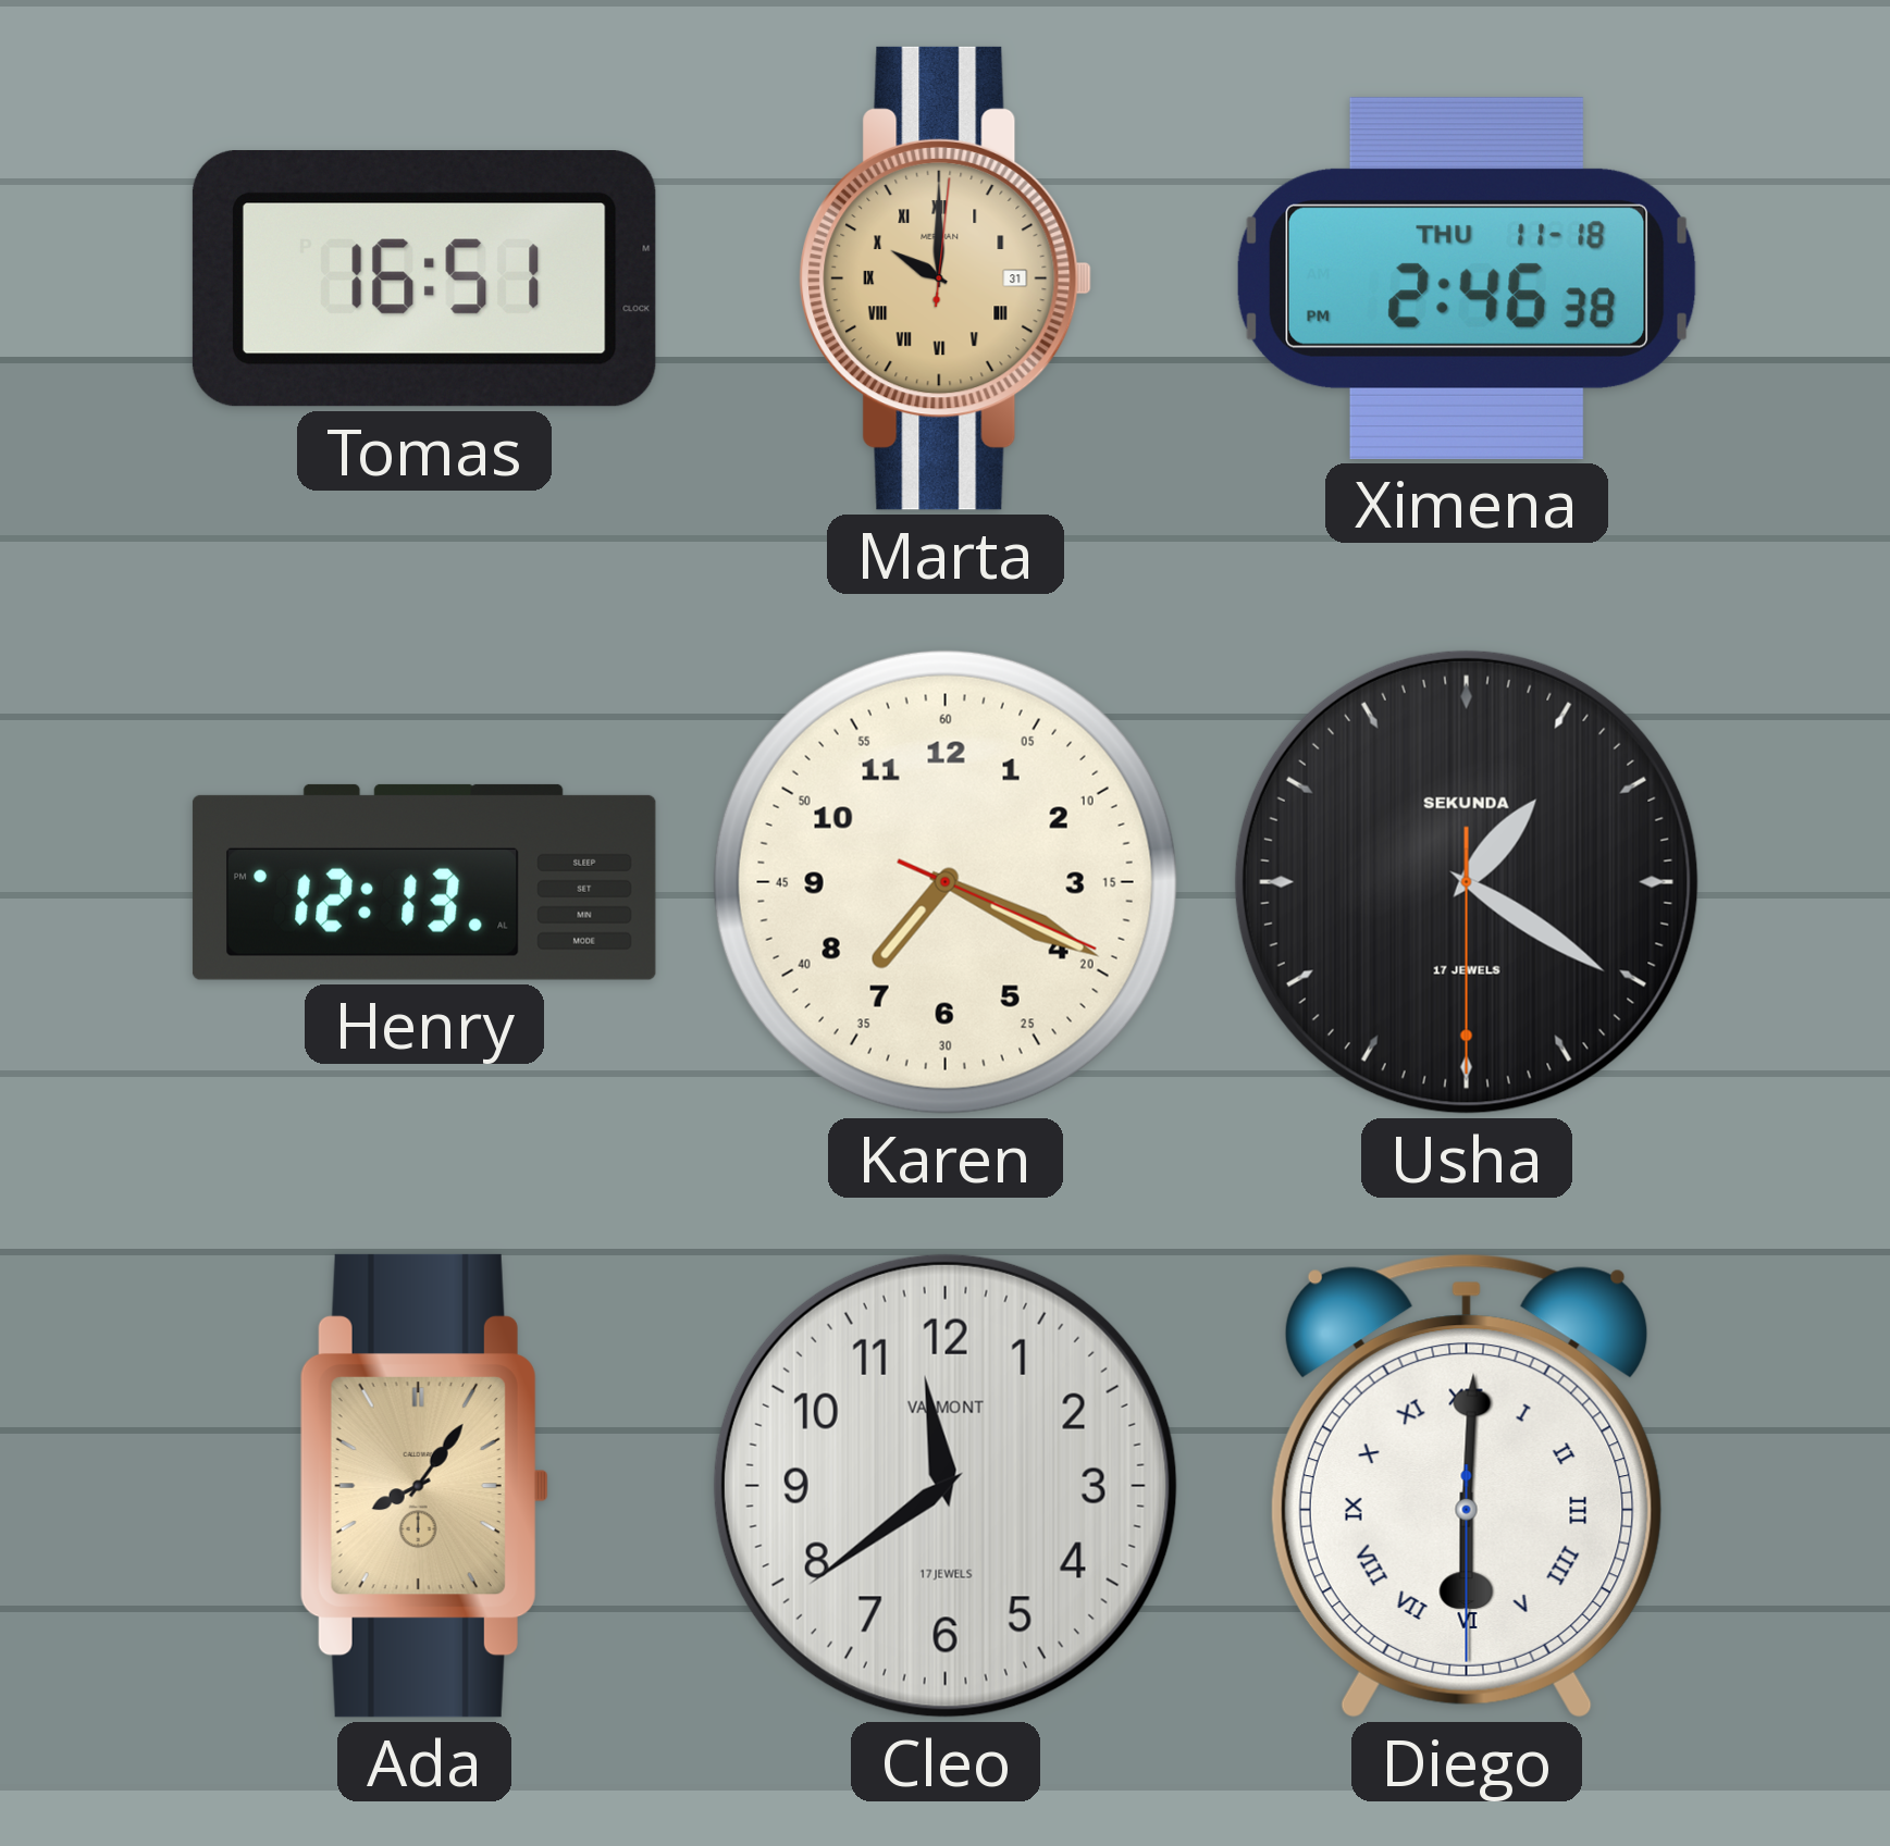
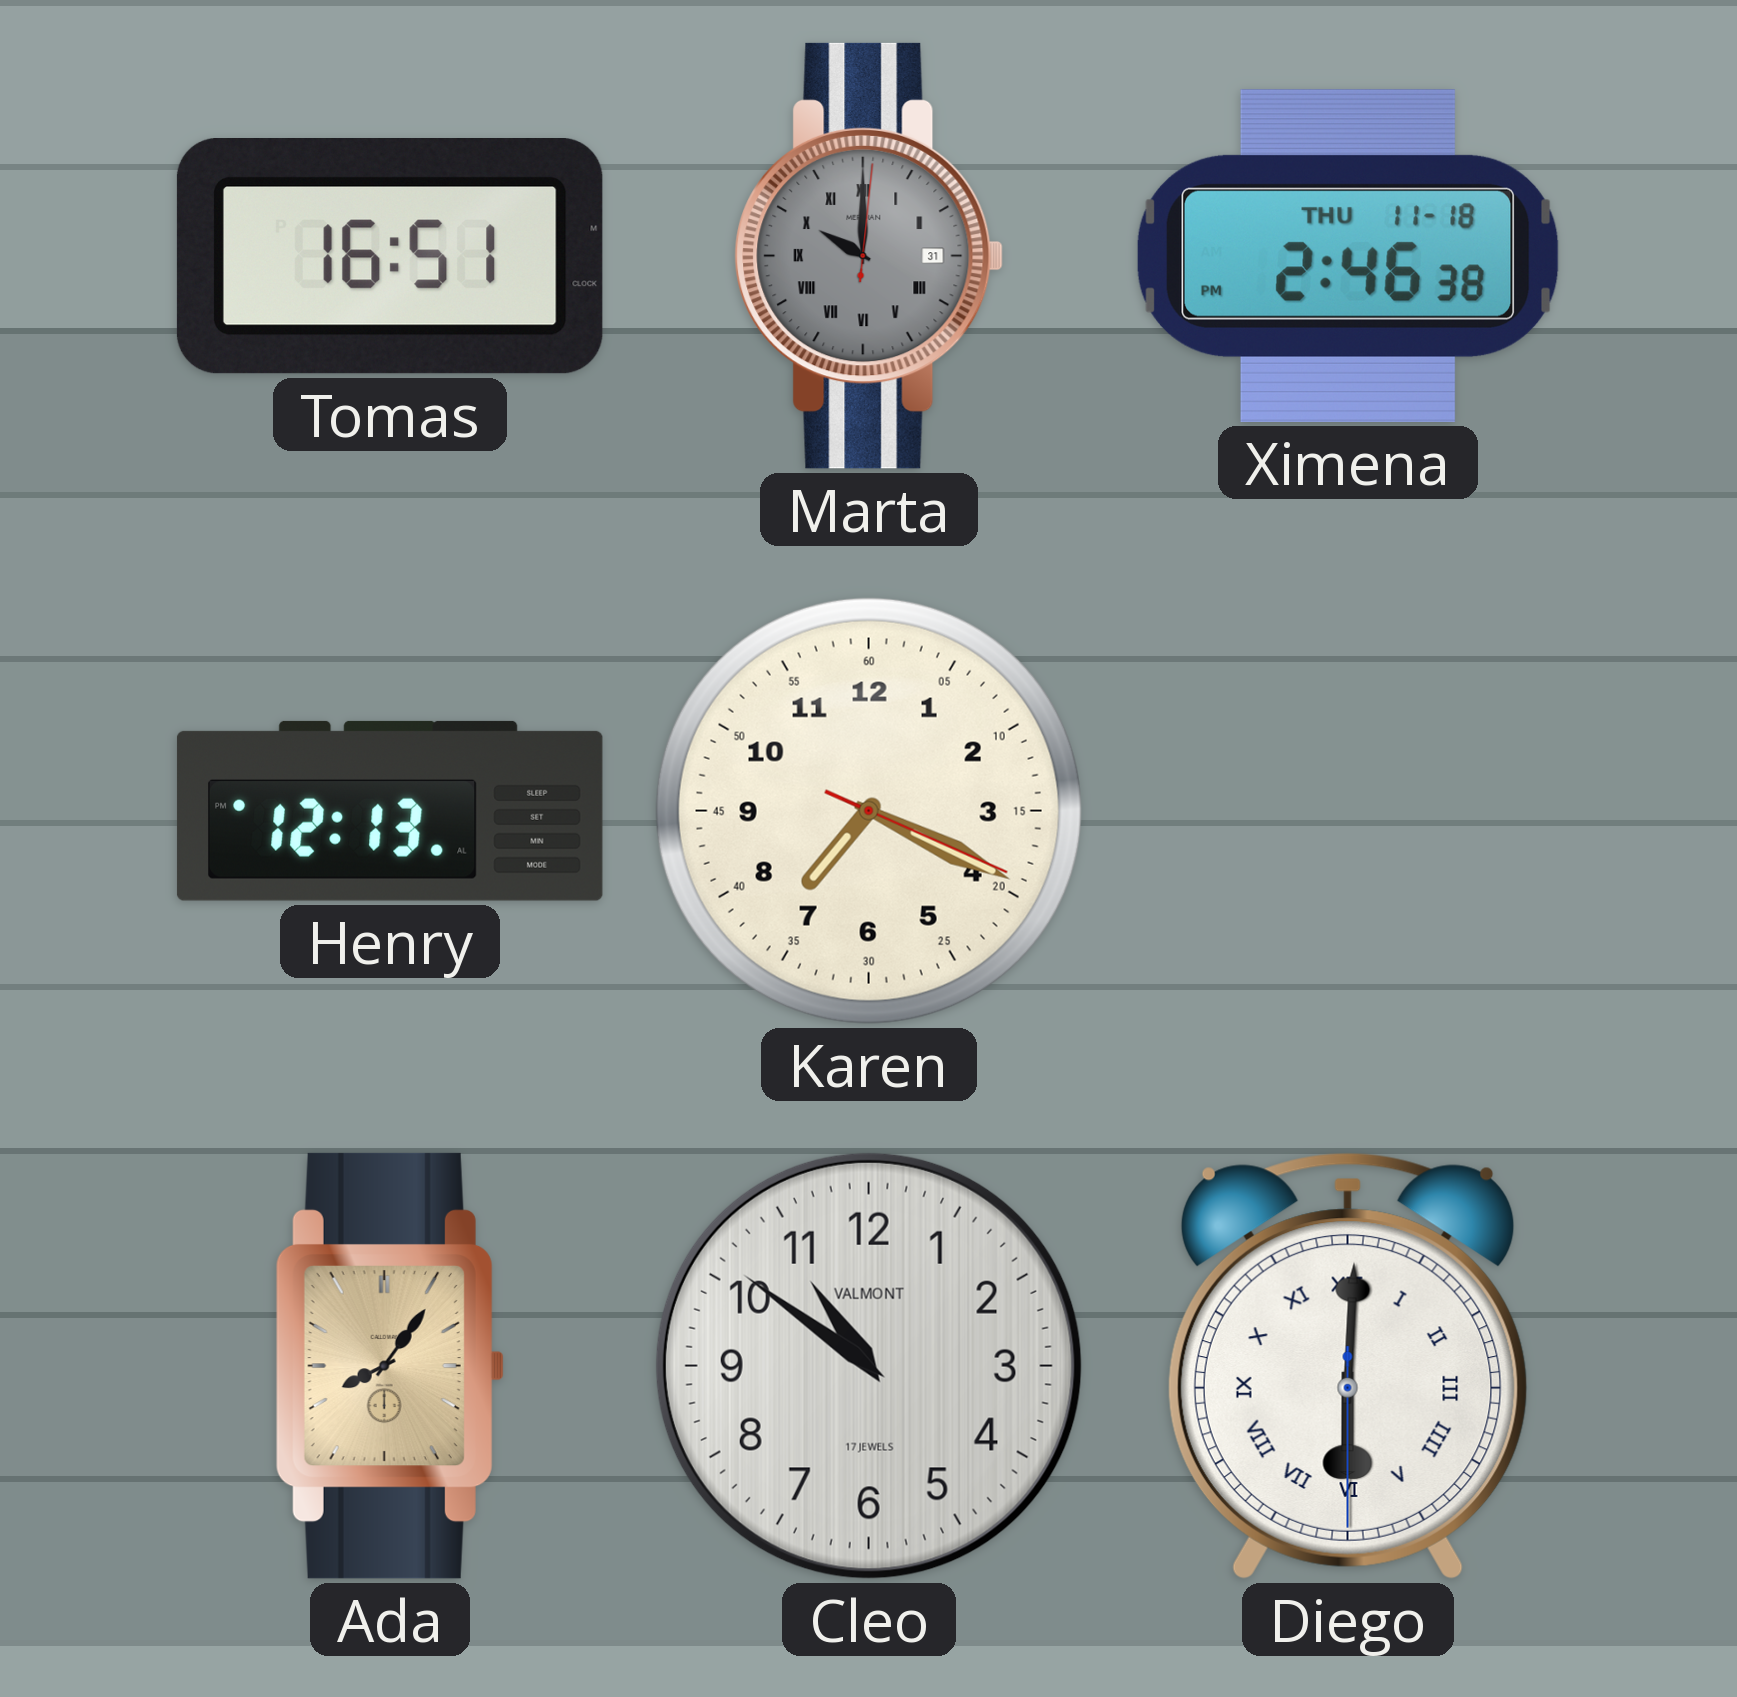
Marta dial: champagne -> grey
Usha: 1:20 -> none
Cleo: 11:39 -> 10:51
